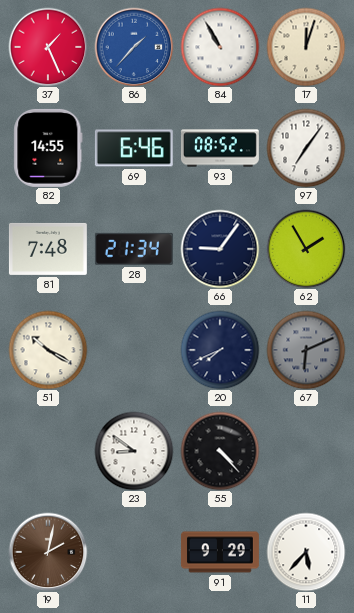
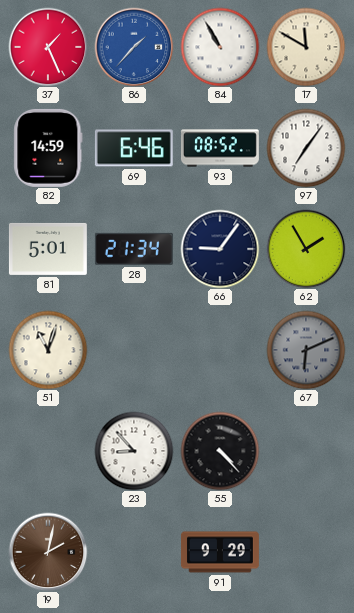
17: 12:03 -> 11:50
82: 14:55 -> 14:59
81: 7:48 -> 5:01
51: 10:20 -> 11:03
20: 7:41 -> none
23: 8:51 -> 8:53
11: 5:37 -> none
